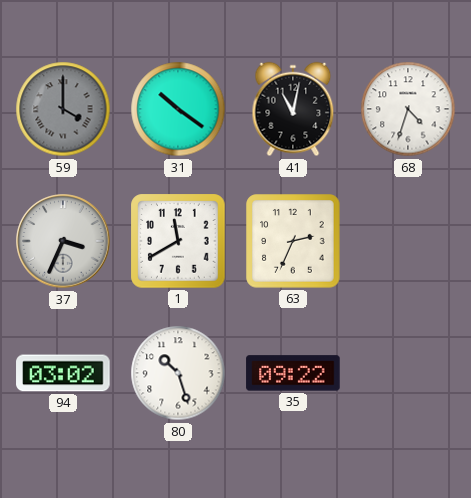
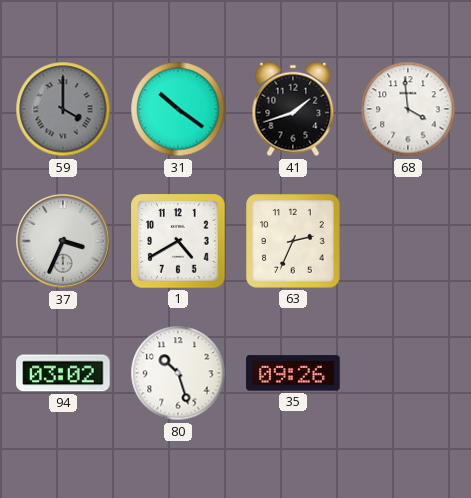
41: 11:02 -> 1:42
68: 4:33 -> 3:59
1: 11:40 -> 4:40
35: 09:22 -> 09:26
